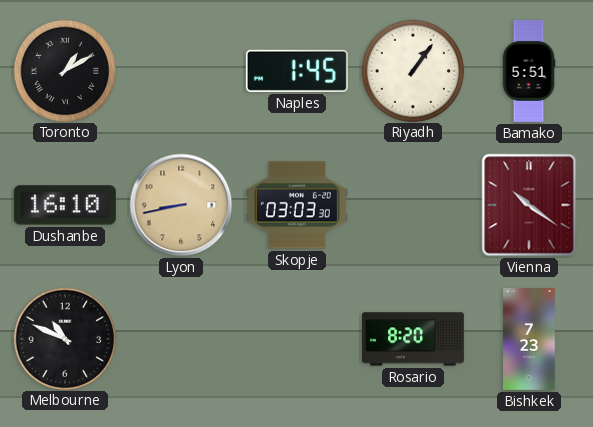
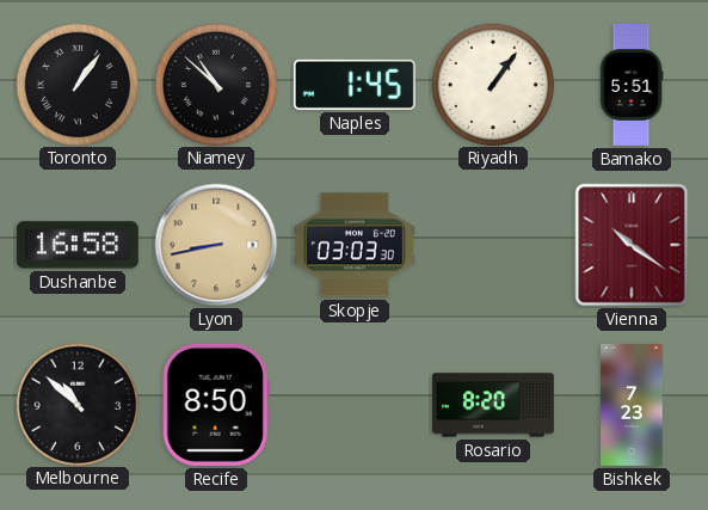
Toronto: 1:10 -> 1:06
Niamey: none -> 10:52
Dushanbe: 16:10 -> 16:58
Melbourne: 10:49 -> 10:52
Recife: none -> 8:50
